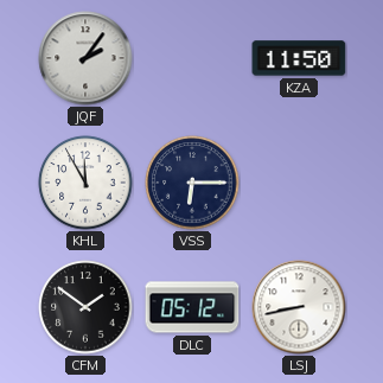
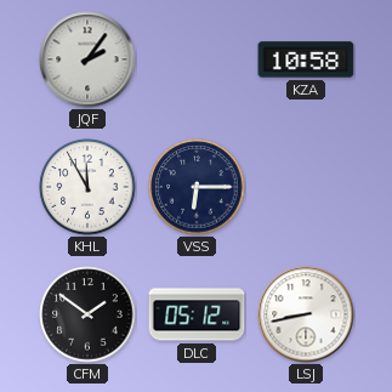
KZA: 11:50 -> 10:58
